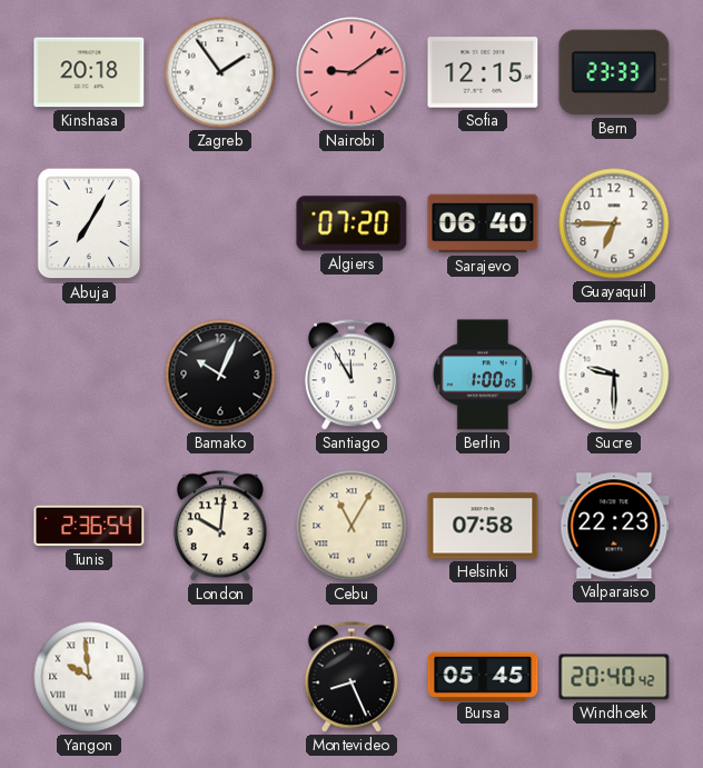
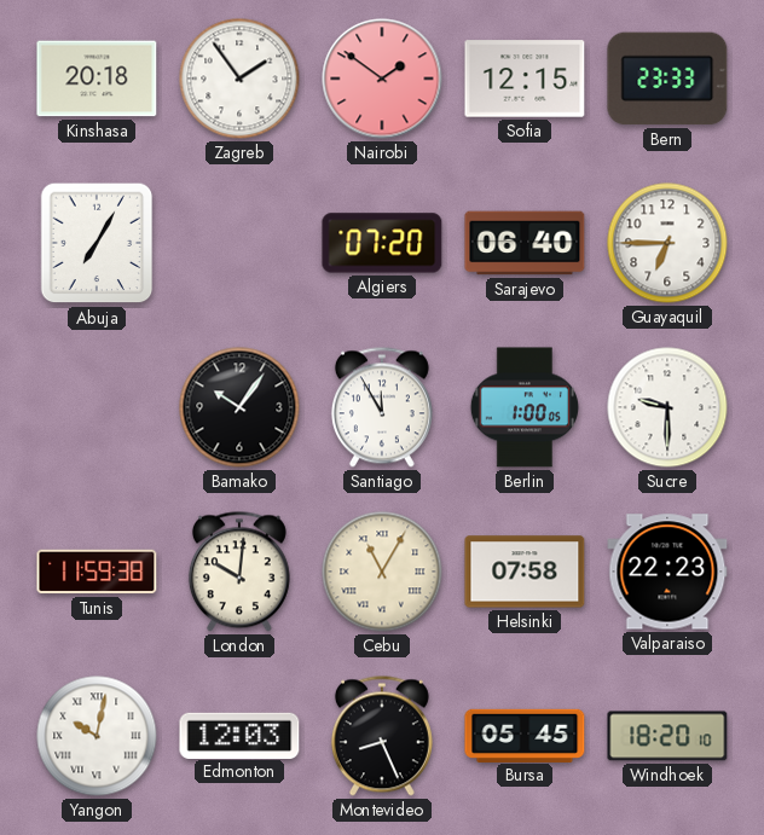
Nairobi: 9:09 -> 1:51
Bamako: 10:04 -> 10:06
Tunis: 2:36 -> 11:59
Yangon: 9:59 -> 10:02
Edmonton: none -> 12:03
Windhoek: 20:40 -> 18:20
